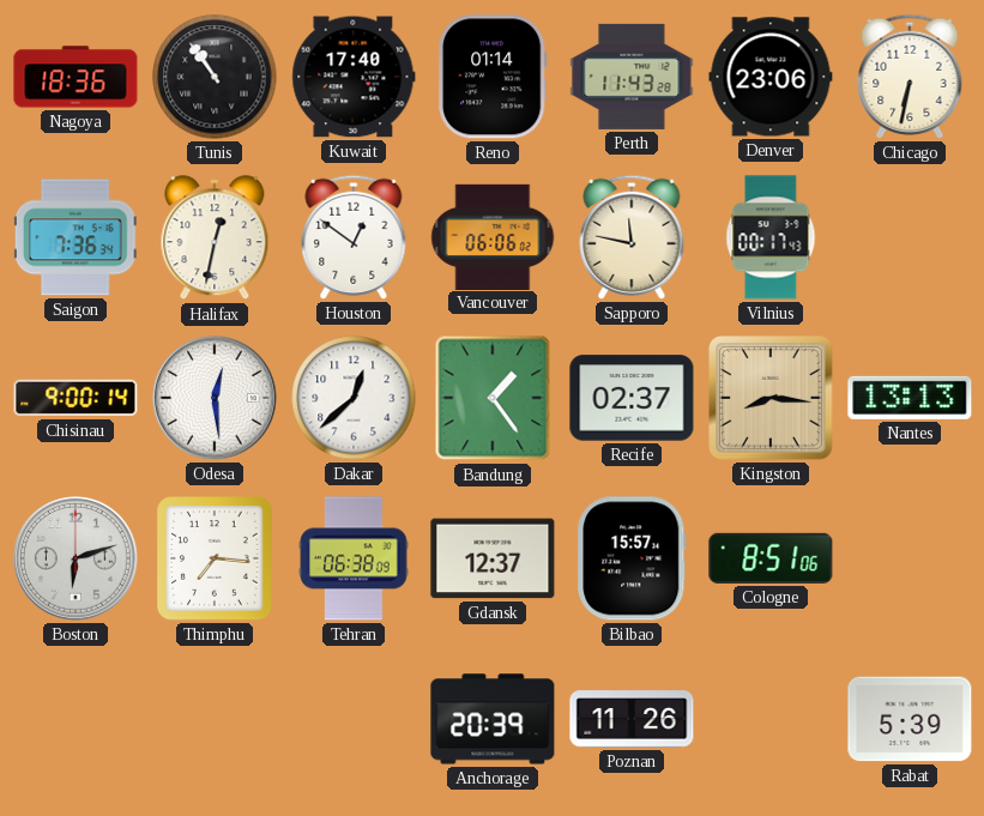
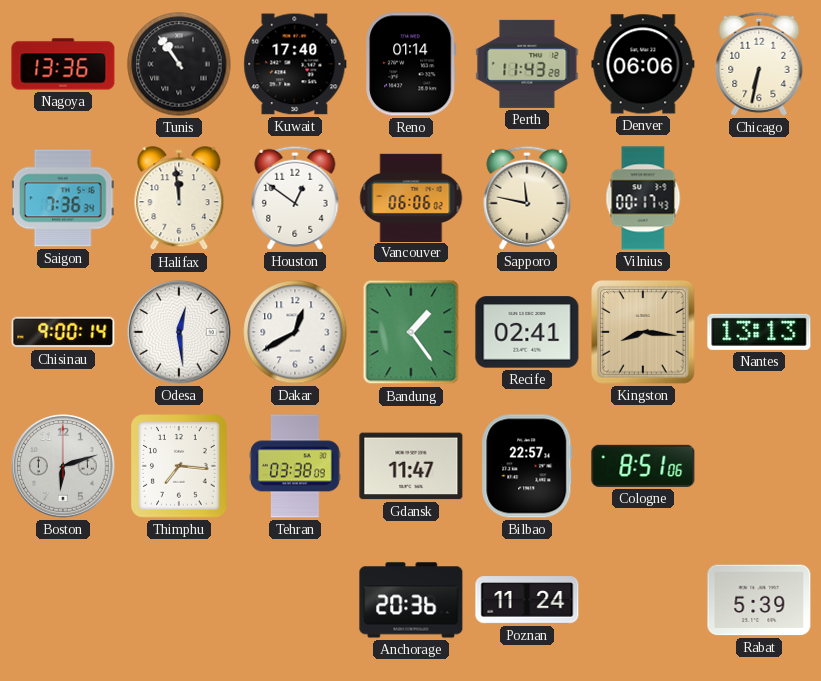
Nagoya: 18:36 -> 13:36
Denver: 23:06 -> 06:06
Halifax: 12:32 -> 11:59
Dakar: 12:38 -> 12:40
Recife: 02:37 -> 02:41
Tehran: 06:38 -> 03:38
Gdansk: 12:37 -> 11:47
Bilbao: 15:57 -> 22:57
Anchorage: 20:39 -> 20:36
Poznan: 11:26 -> 11:24
